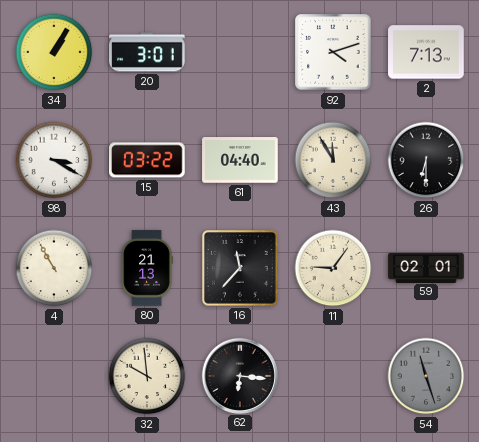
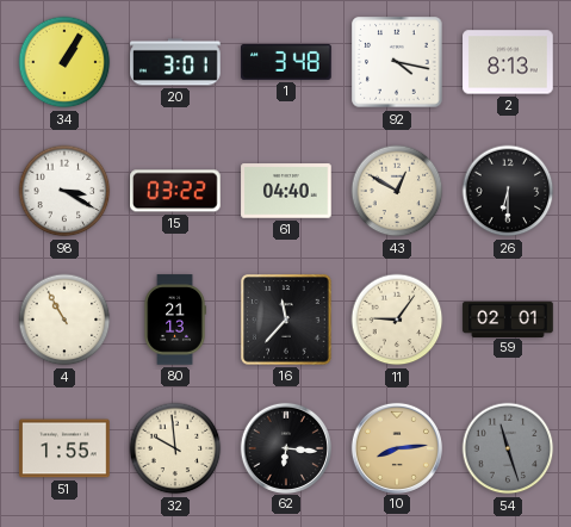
1: none -> 3:48
92: 4:12 -> 4:17
2: 7:13 -> 8:13
43: 11:55 -> 12:50
51: none -> 1:55
10: none -> 8:14
